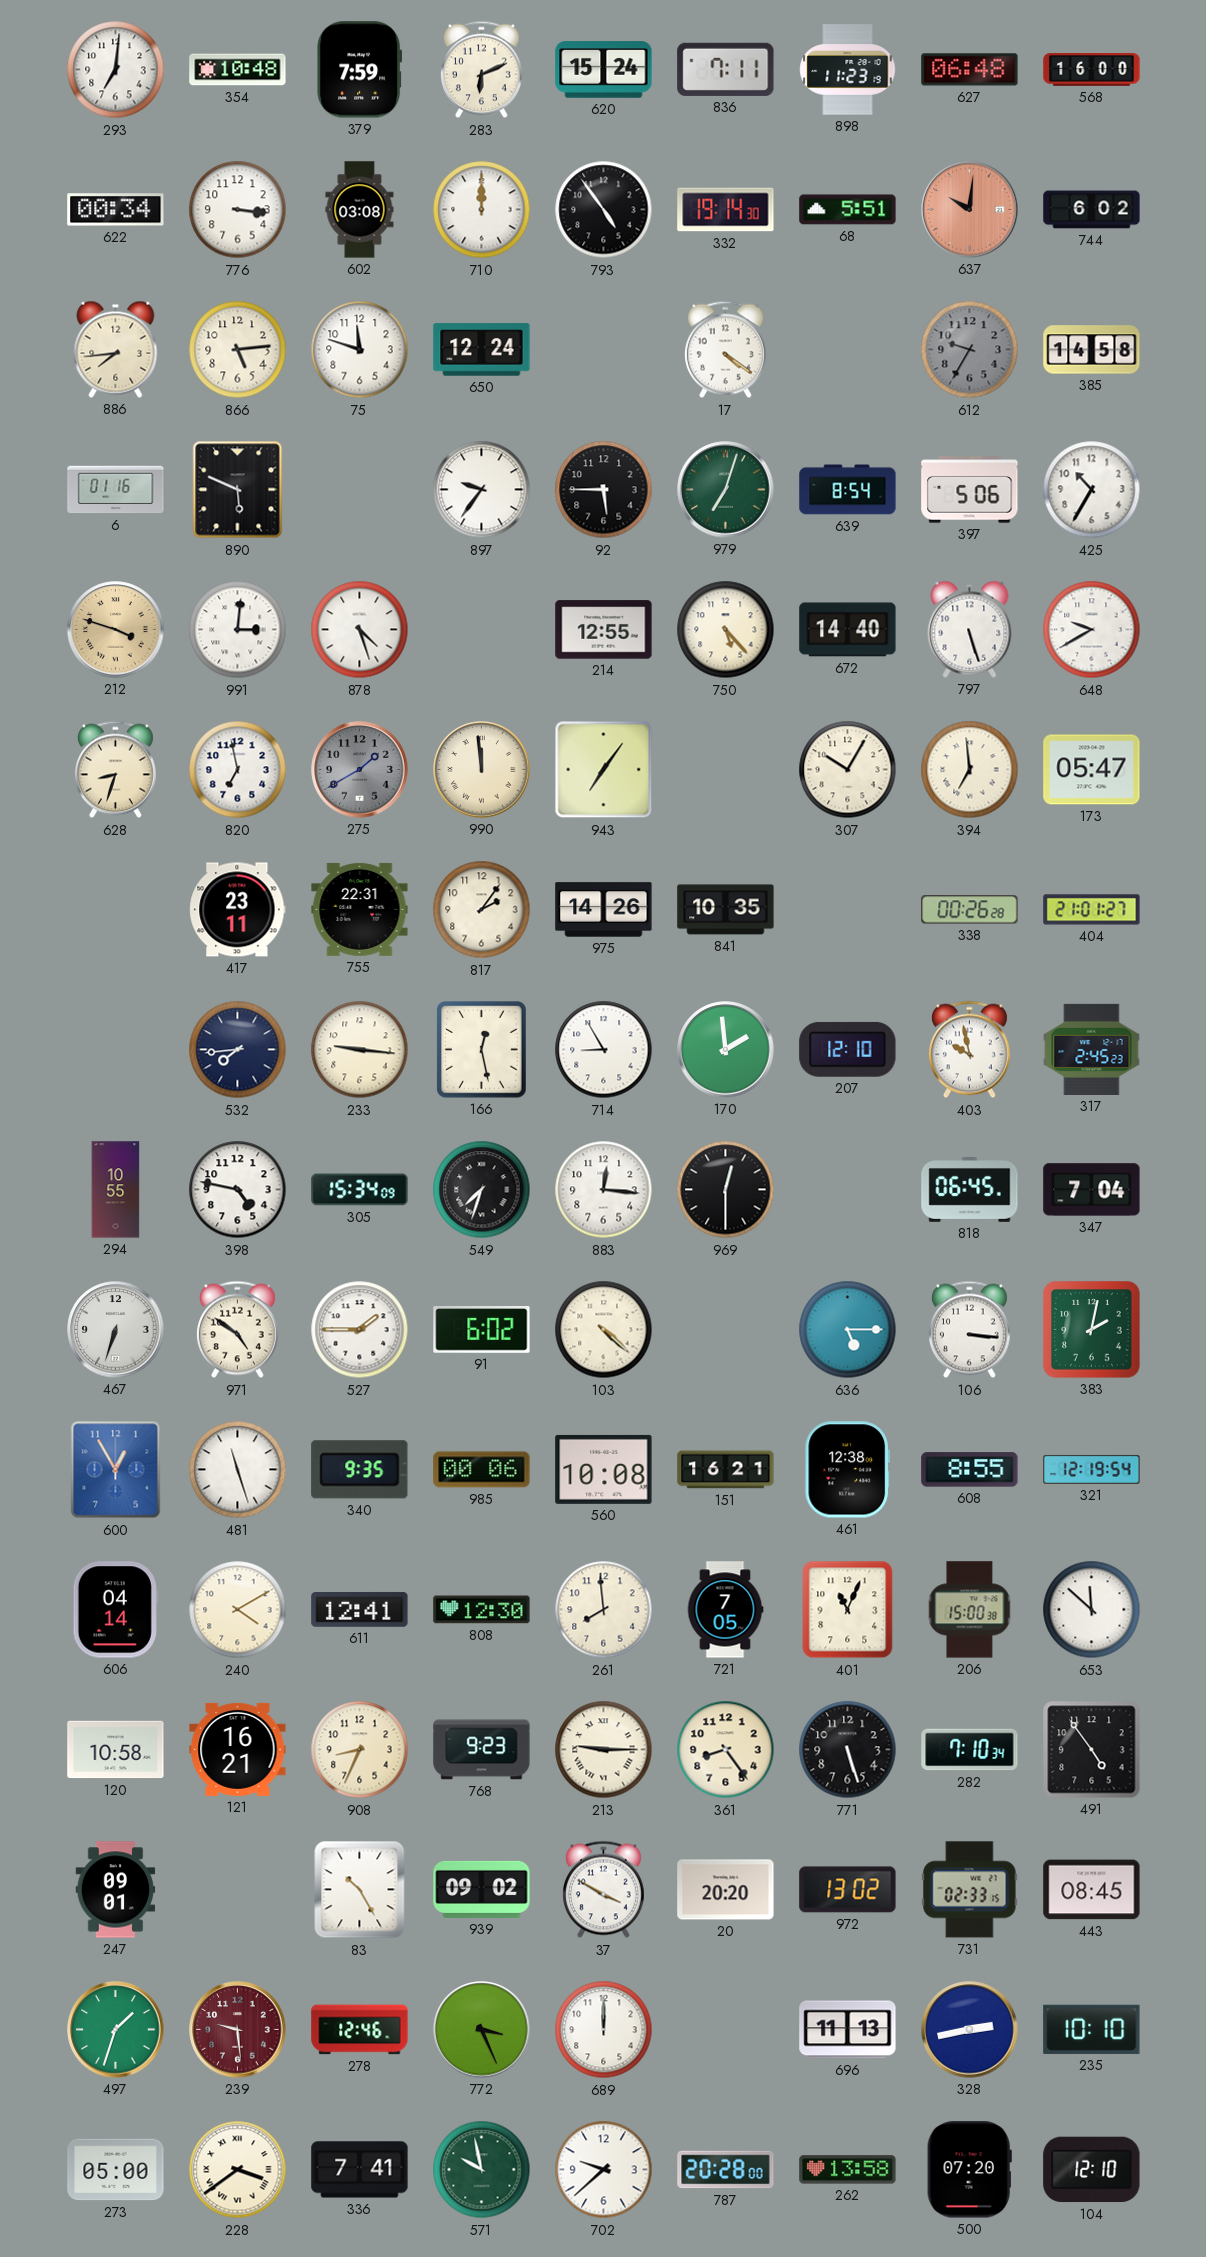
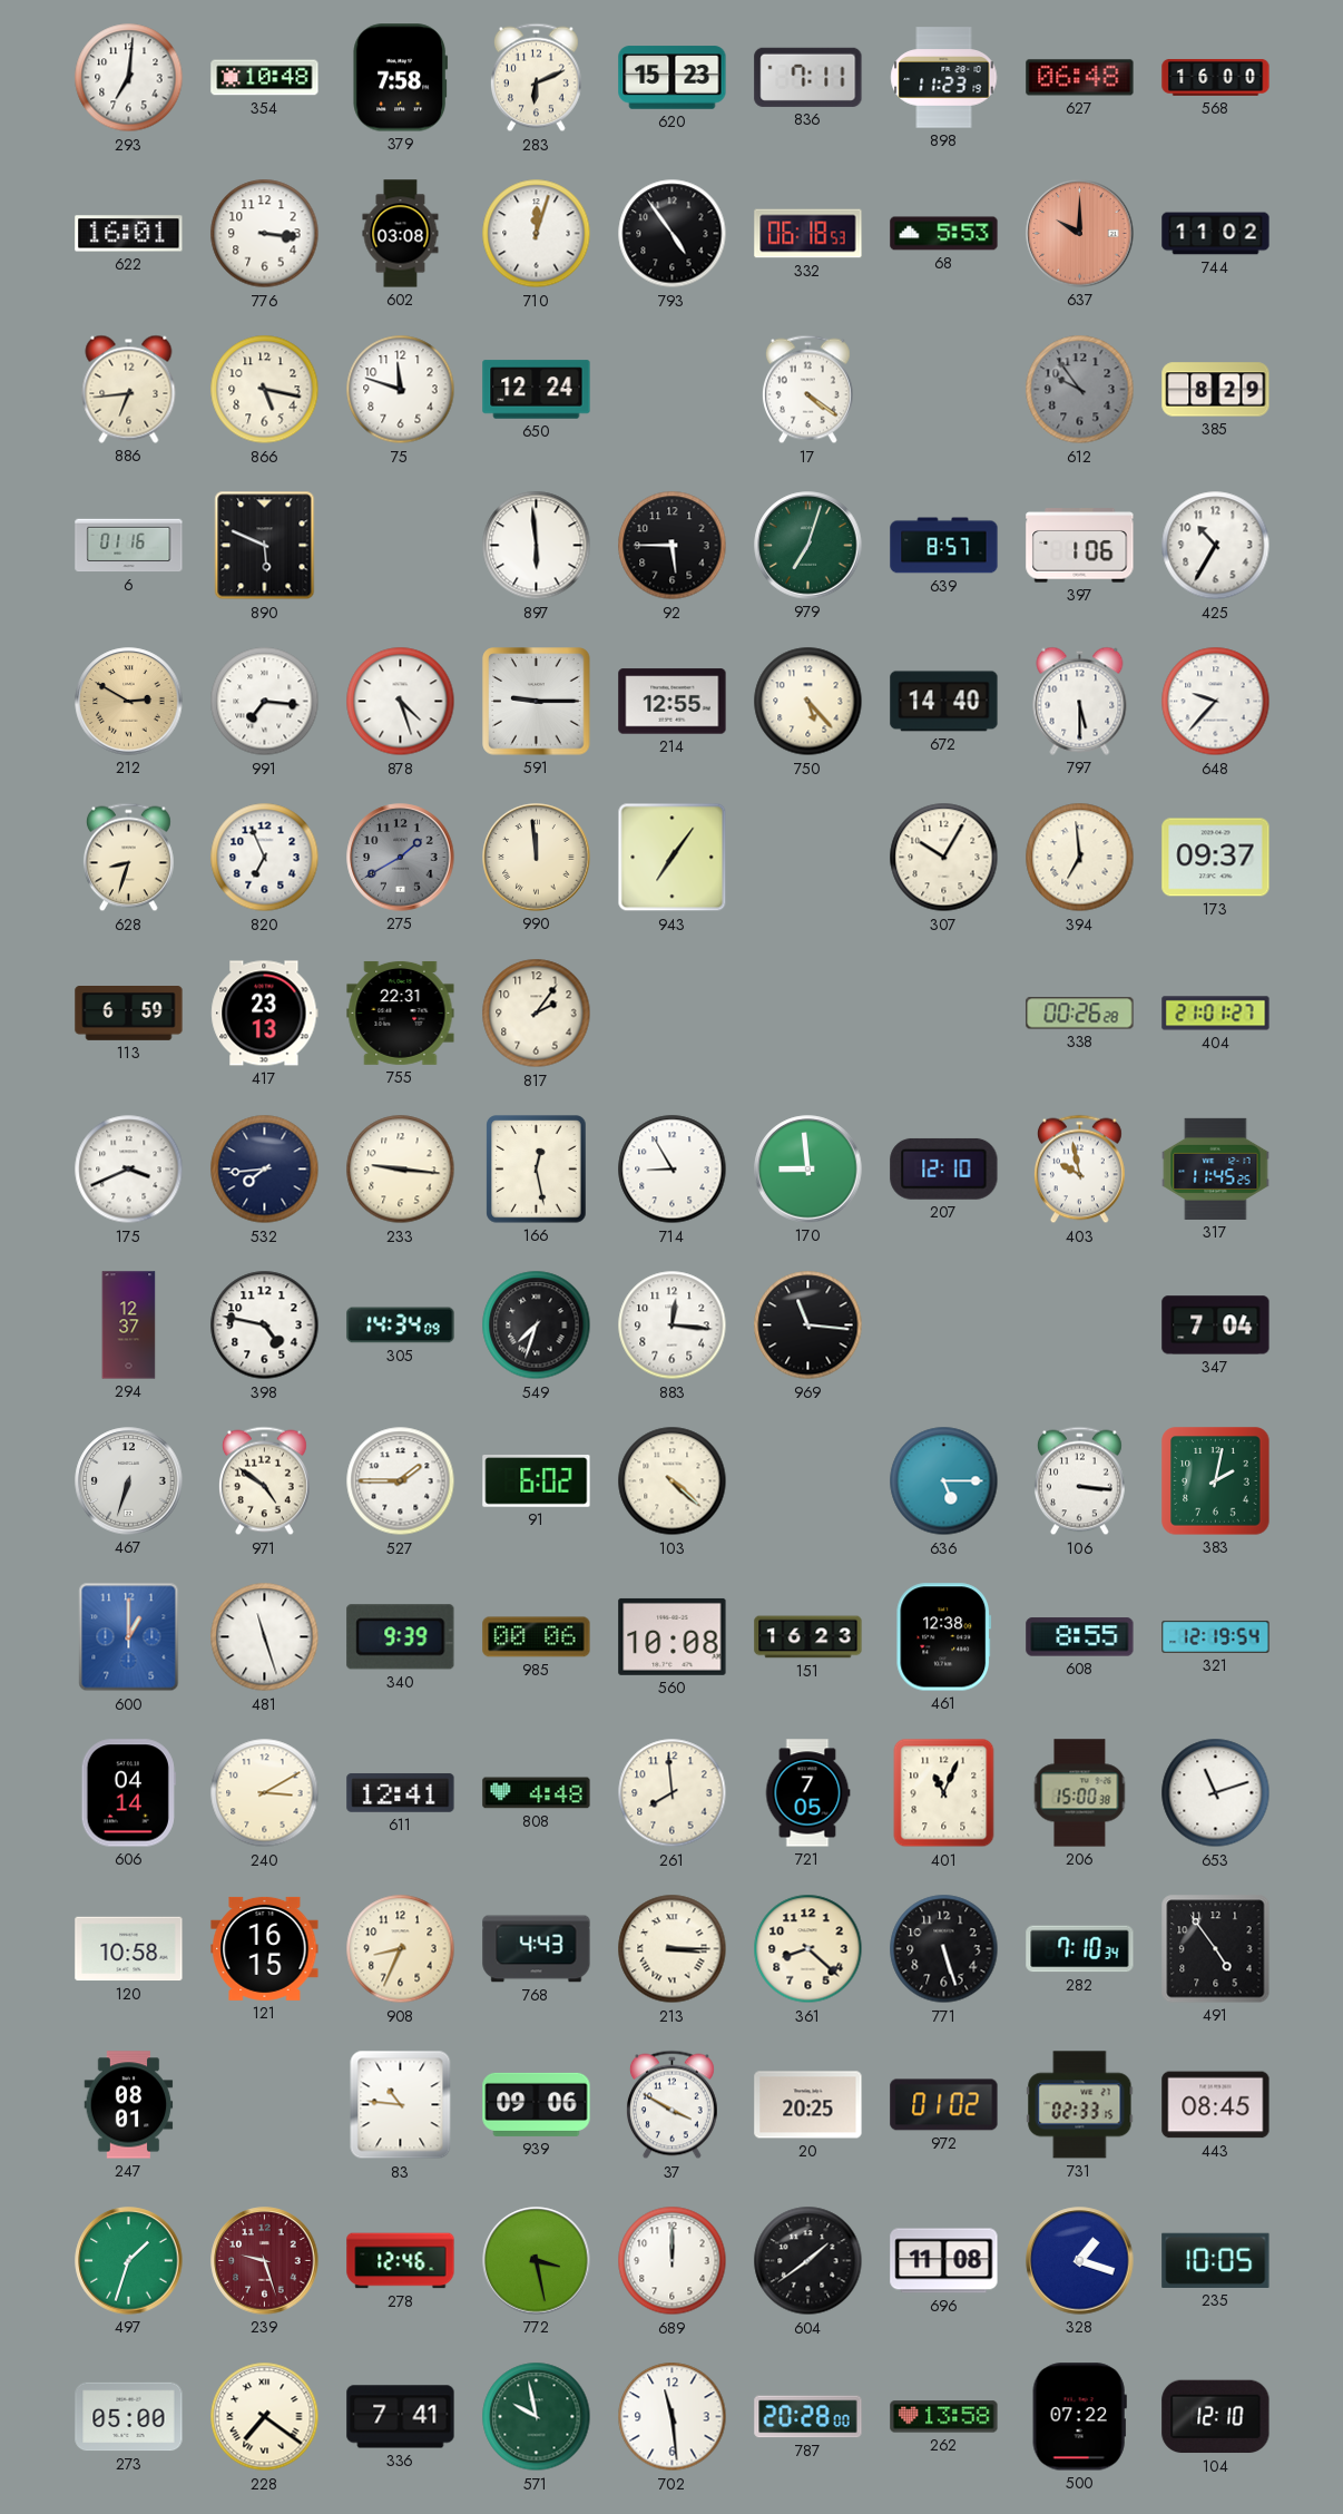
379: 7:59 -> 7:58
620: 15:24 -> 15:23
622: 00:34 -> 16:01
710: 12:00 -> 12:03
332: 19:14 -> 06:18
68: 5:51 -> 5:53
637: 10:01 -> 10:00
744: 6:02 -> 11:02
886: 7:44 -> 6:44
866: 5:14 -> 5:17
612: 9:35 -> 9:54
385: 14:58 -> 8:29
897: 9:36 -> 5:59
639: 8:54 -> 8:57
397: 5:06 -> 1:06
212: 3:48 -> 2:50
991: 3:01 -> 7:16
591: none -> 9:15
797: 5:27 -> 5:30
648: 9:40 -> 9:37
820: 6:58 -> 6:56
173: 05:47 -> 09:37
113: none -> 6:59
417: 23:11 -> 23:13
975: 14:26 -> none
841: 10:35 -> none
175: none -> 3:41
170: 1:59 -> 8:59
317: 2:45 -> 11:45
294: 10:55 -> 12:37
305: 15:34 -> 14:34
969: 12:30 -> 11:16
818: 06:45 -> none
600: 12:55 -> 1:00
340: 9:35 -> 9:39
151: 16:21 -> 16:23
240: 4:10 -> 3:10
808: 12:30 -> 4:48
653: 11:52 -> 11:12
121: 16:21 -> 16:15
768: 9:23 -> 4:43
213: 9:15 -> 3:15
361: 8:24 -> 8:22
247: 09:01 -> 08:01
83: 10:25 -> 10:46
939: 09:02 -> 09:06
20: 20:20 -> 20:25
972: 13:02 -> 01:02
239: 9:29 -> 9:27
772: 3:26 -> 3:28
604: none -> 1:39
696: 11:13 -> 11:08
328: 2:43 -> 1:18
235: 10:10 -> 10:05
228: 3:39 -> 7:21
702: 9:38 -> 11:29
500: 07:20 -> 07:22
